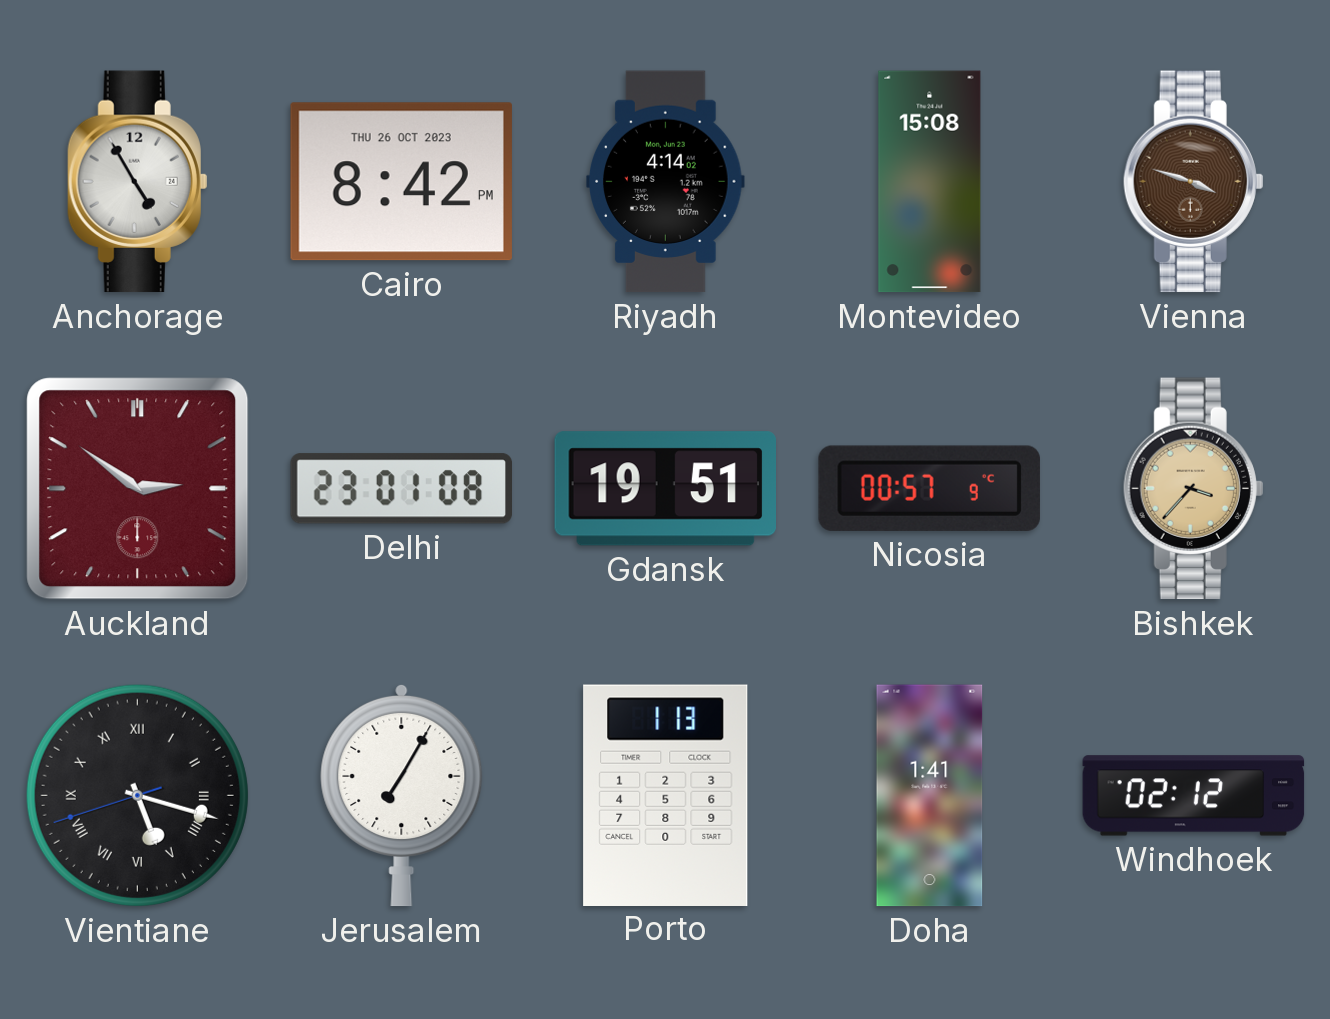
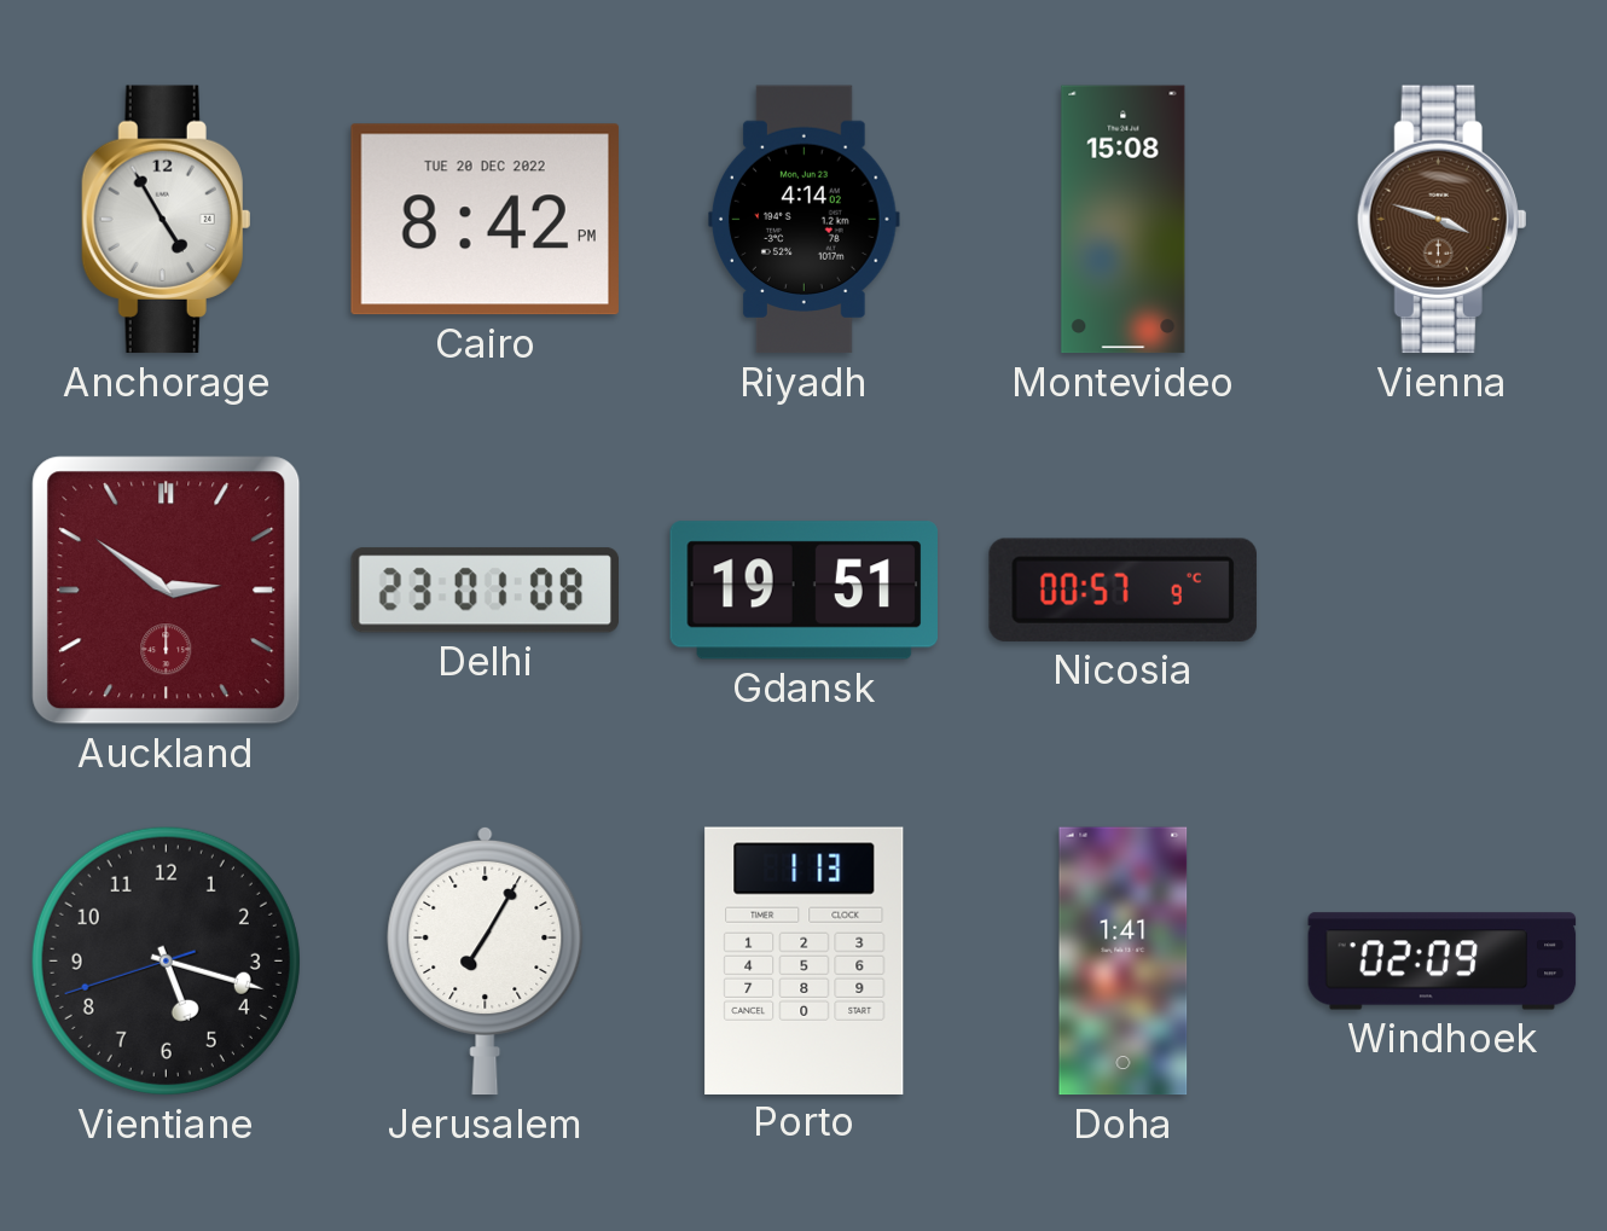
Cairo date: THU 26 OCT 2023 -> TUE 20 DEC 2022
Bishkek: 3:37 -> none
Vientiane numerals: Roman -> Arabic
Windhoek: 02:12 -> 02:09
